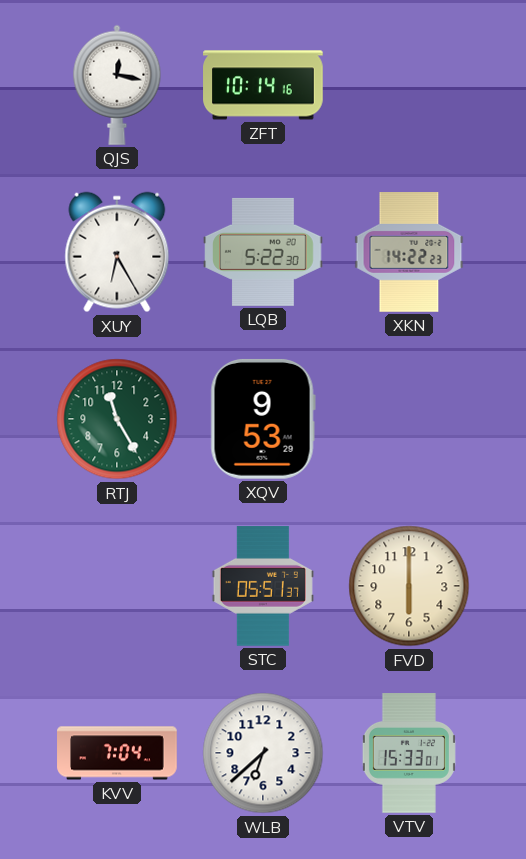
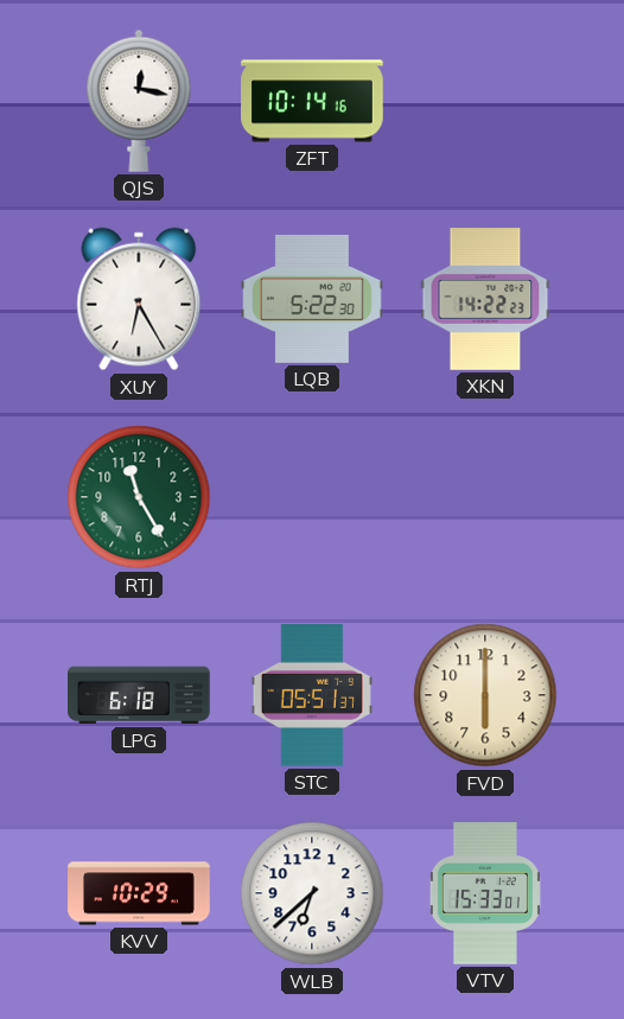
XQV: 9:53 -> none
LPG: none -> 6:18
KVV: 7:04 -> 10:29
